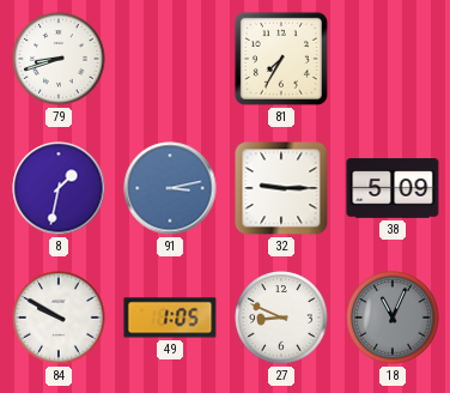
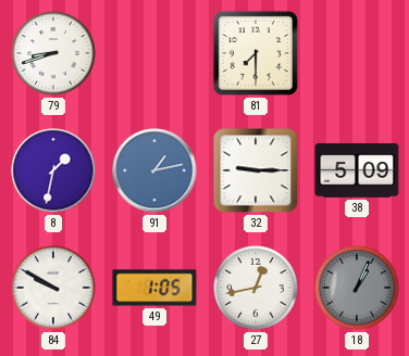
81: 7:35 -> 7:30
91: 3:13 -> 1:13
27: 8:49 -> 12:43
18: 11:04 -> 1:04
